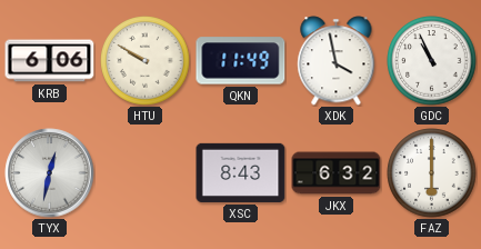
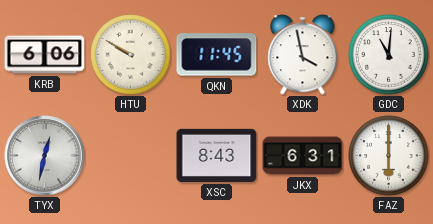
QKN: 11:49 -> 11:45
GDC: 10:56 -> 11:01
JKX: 6:32 -> 6:31
